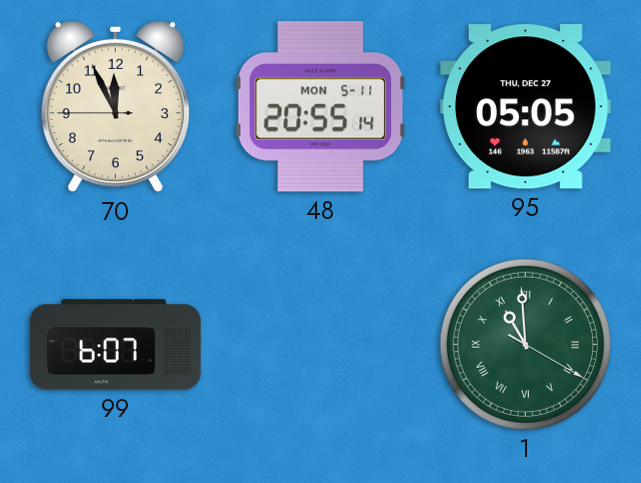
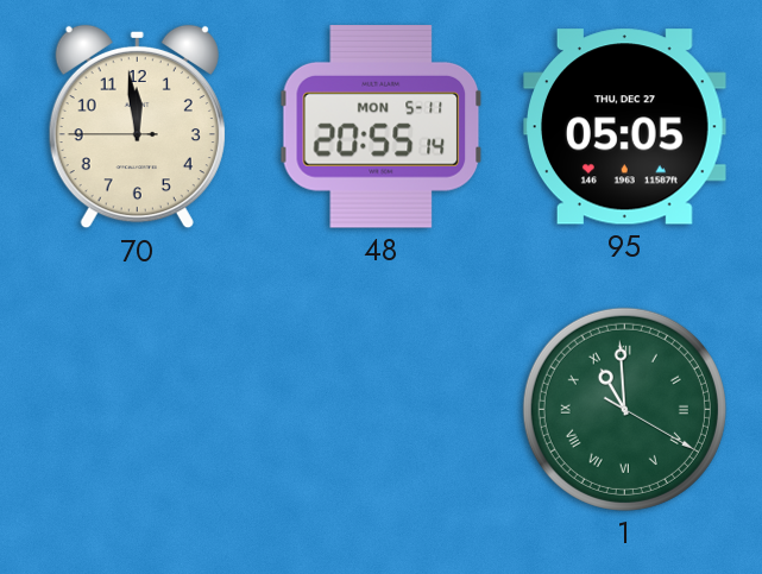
70: 11:55 -> 11:58
99: 6:07 -> none
